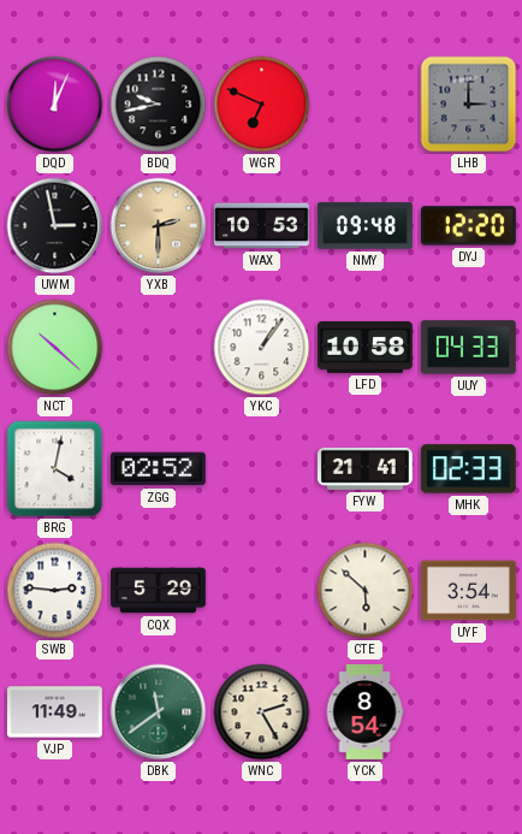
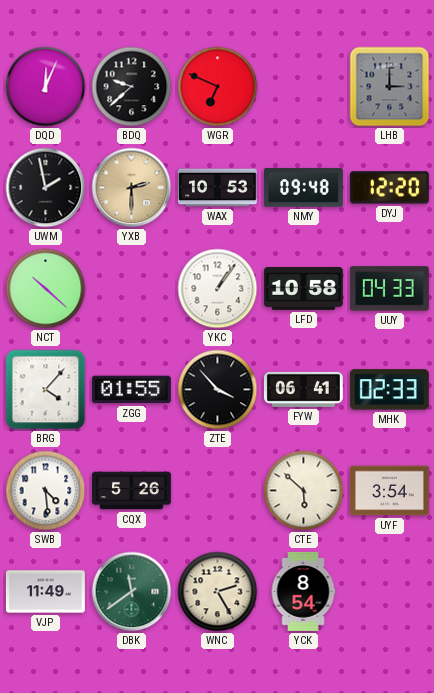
BDQ: 9:43 -> 9:38
UWM: 2:58 -> 1:58
BRG: 4:02 -> 4:07
ZGG: 02:52 -> 01:55
ZTE: none -> 3:53
FYW: 21:41 -> 06:41
SWB: 2:46 -> 4:29
CQX: 5:29 -> 5:26
